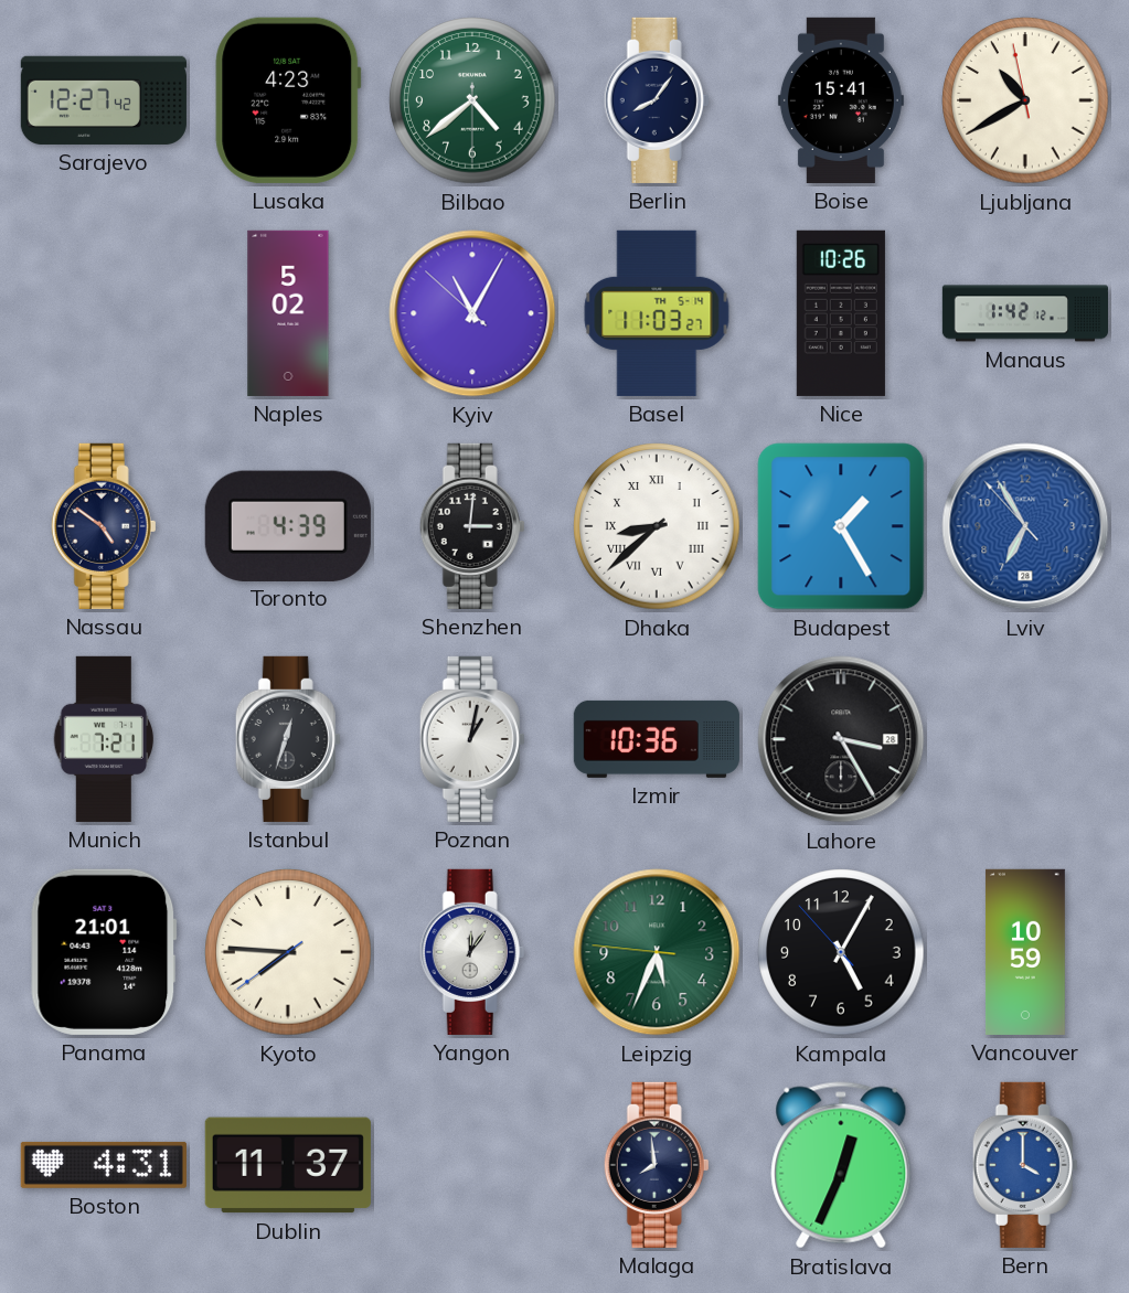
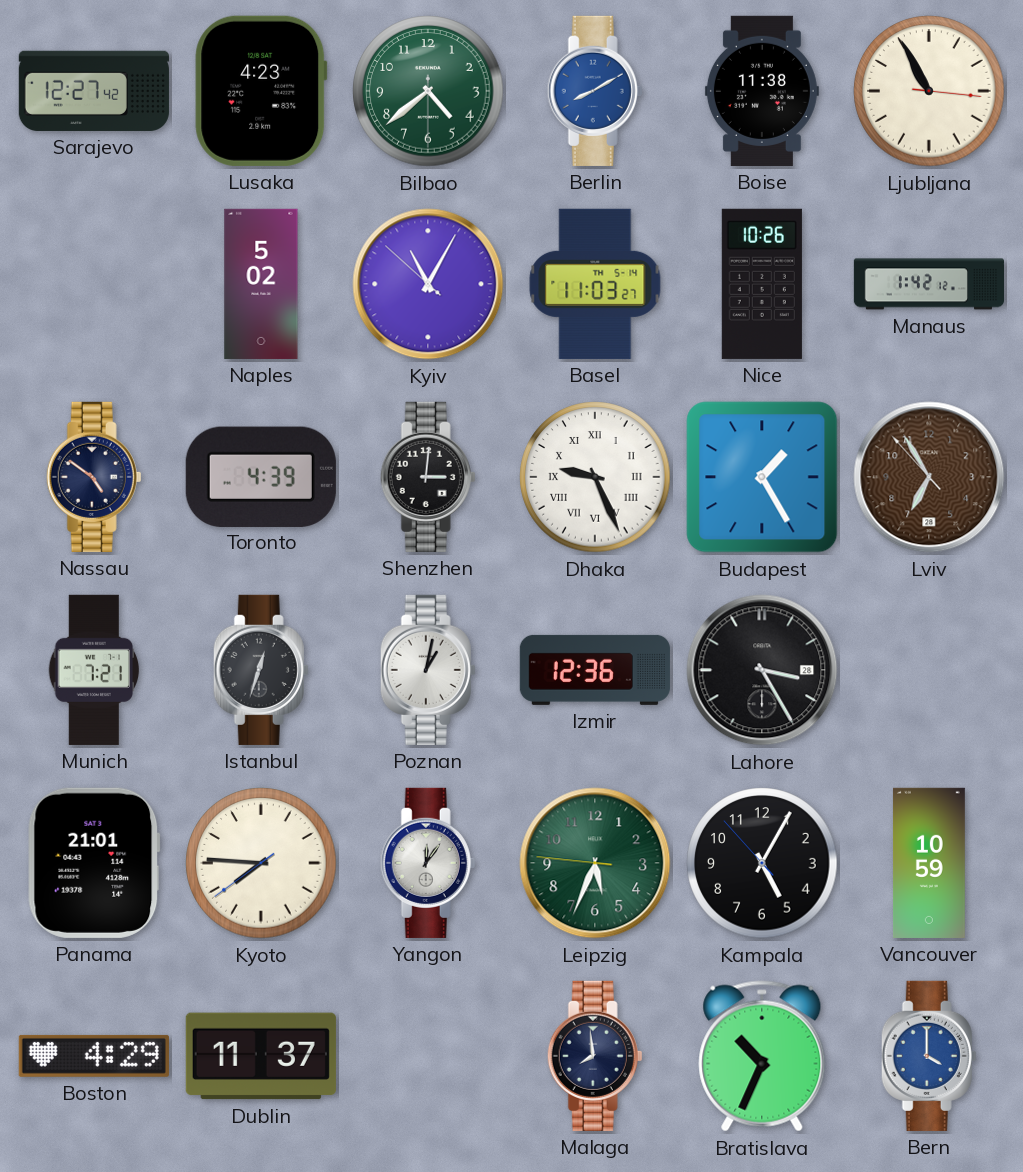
Berlin: 8:06 -> 8:10
Berlin dial: navy -> blue
Boise: 15:41 -> 11:38
Ljubljana: 10:39 -> 10:55
Dhaka: 8:38 -> 9:26
Lviv dial: blue -> brown
Izmir: 10:36 -> 12:36
Boston: 4:31 -> 4:29
Bratislava: 12:34 -> 10:34
